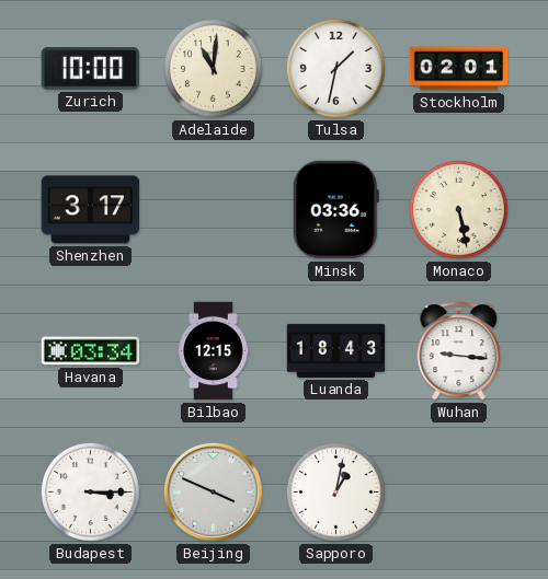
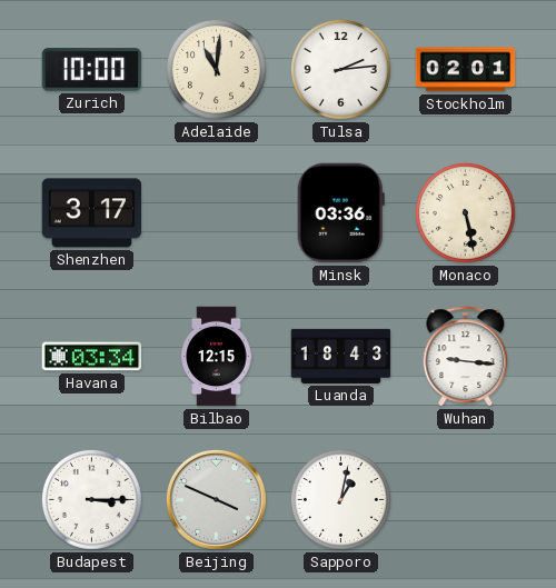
Tulsa: 1:32 -> 2:14
